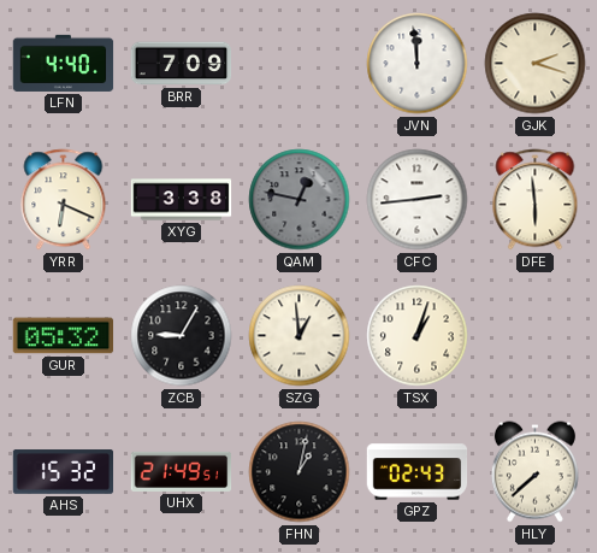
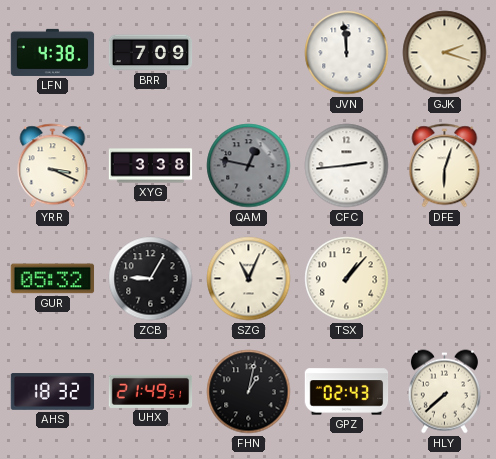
LFN: 4:40 -> 4:38
YRR: 6:19 -> 3:19
DFE: 5:59 -> 6:03
SZG: 12:59 -> 11:04
TSX: 1:03 -> 1:07
AHS: 15:32 -> 18:32
